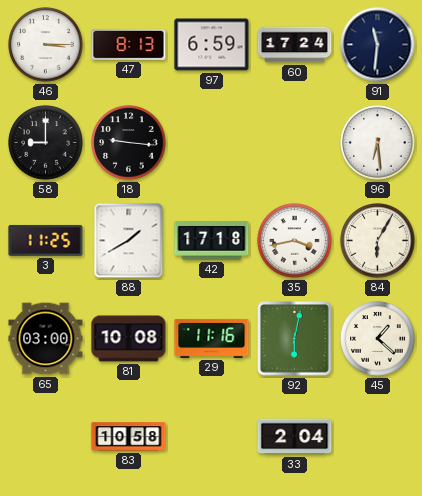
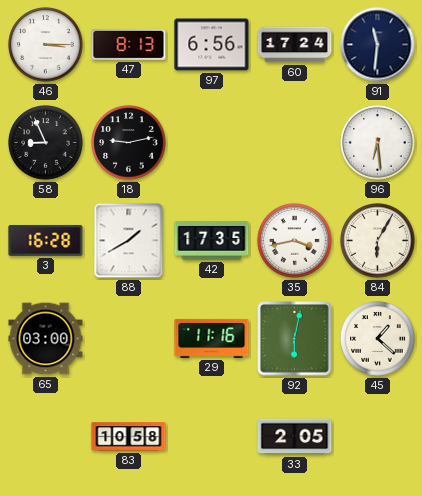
97: 6:59 -> 6:56
58: 9:00 -> 8:56
18: 9:16 -> 9:13
3: 11:25 -> 16:28
42: 17:18 -> 17:35
81: 10:08 -> none
33: 2:04 -> 2:05
